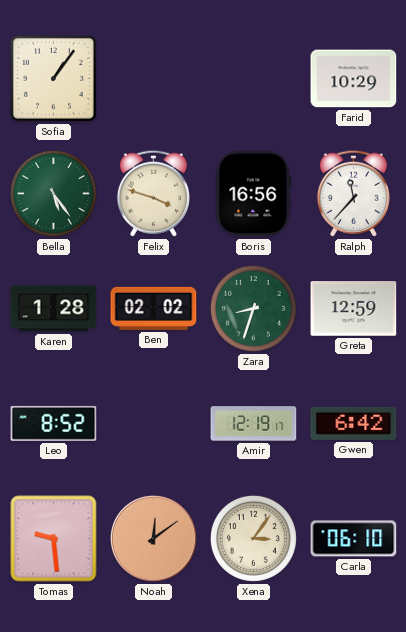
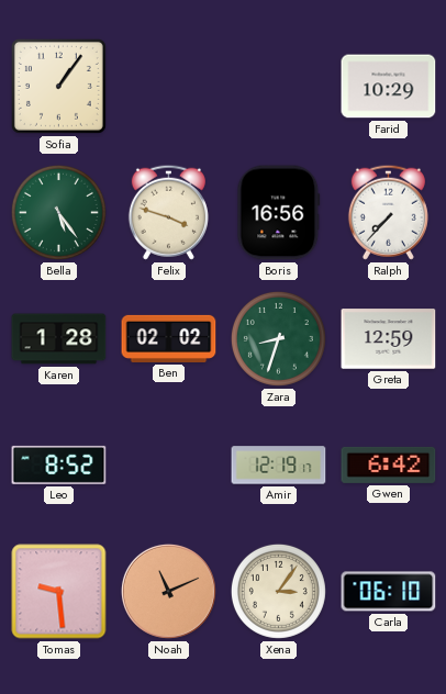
Ralph: 11:37 -> 7:37
Noah: 12:09 -> 11:11
